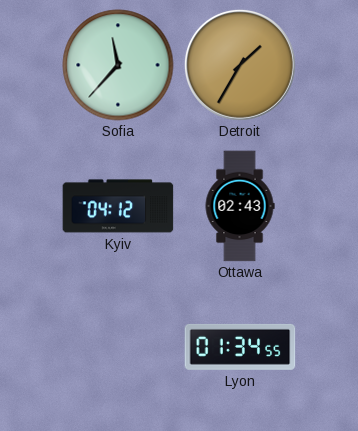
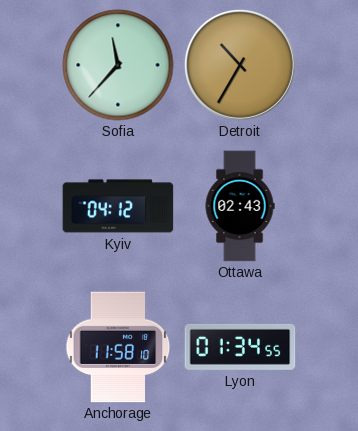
Detroit: 1:35 -> 10:35
Anchorage: none -> 11:58
